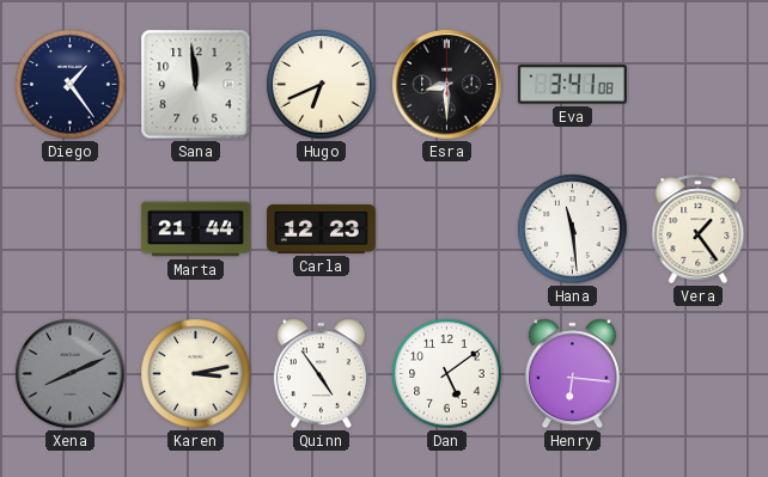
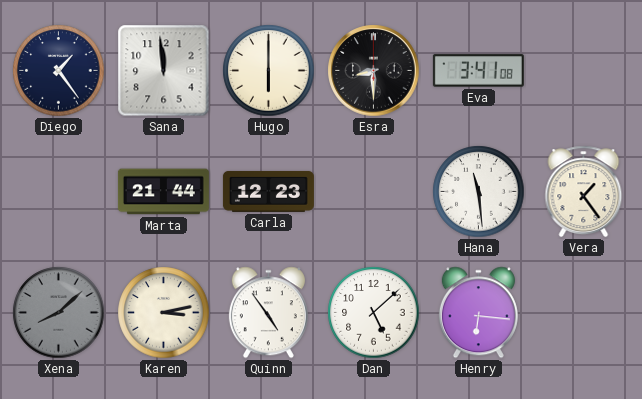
Hugo: 6:41 -> 6:00
Xena: 8:11 -> 8:08
Dan: 5:09 -> 5:08
